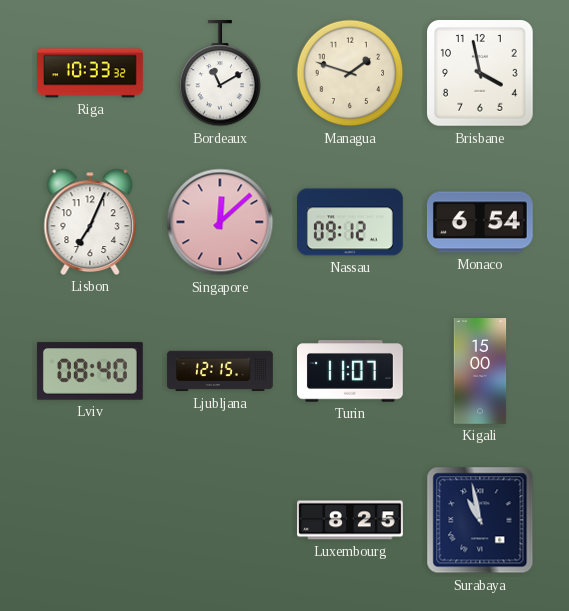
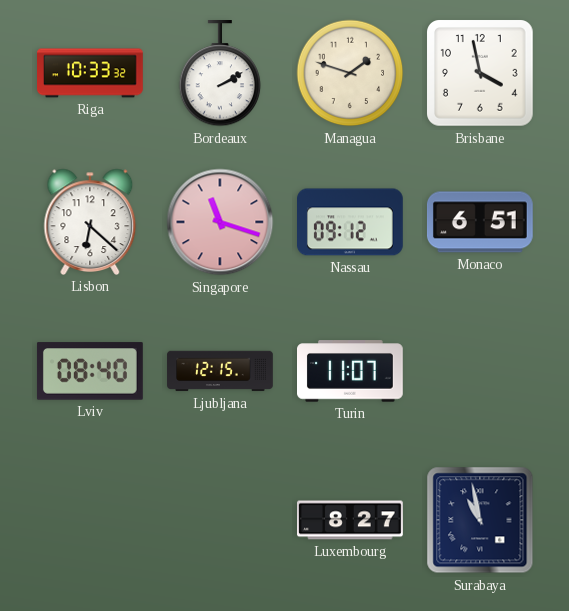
Bordeaux: 11:10 -> 2:10
Lisbon: 7:04 -> 6:22
Singapore: 12:08 -> 11:18
Monaco: 6:54 -> 6:51
Kigali: 15:00 -> none
Luxembourg: 8:25 -> 8:27
